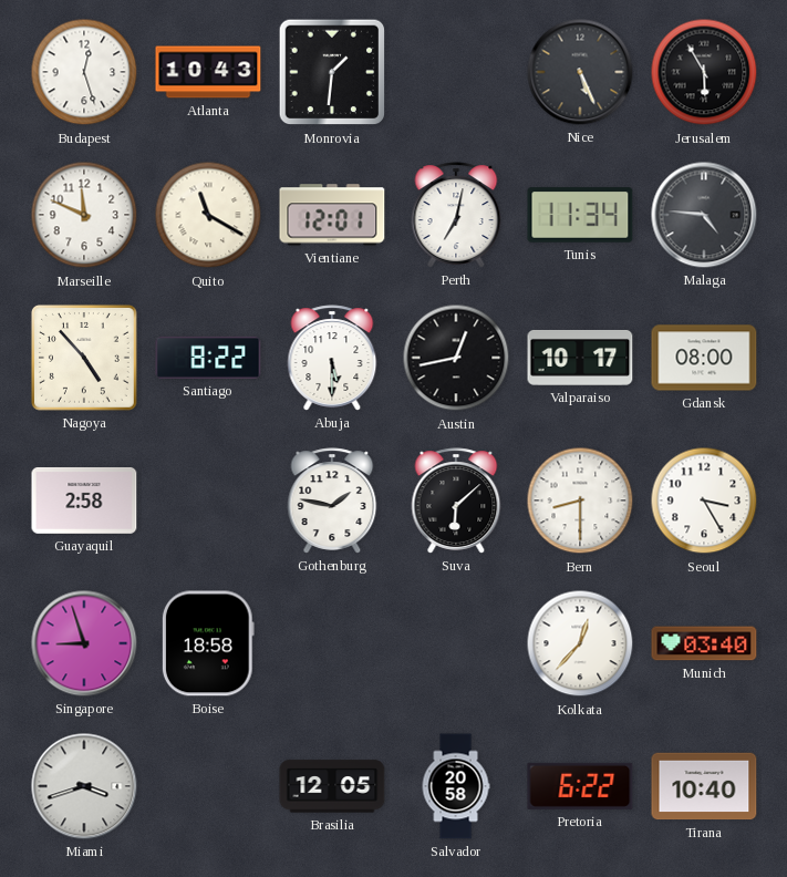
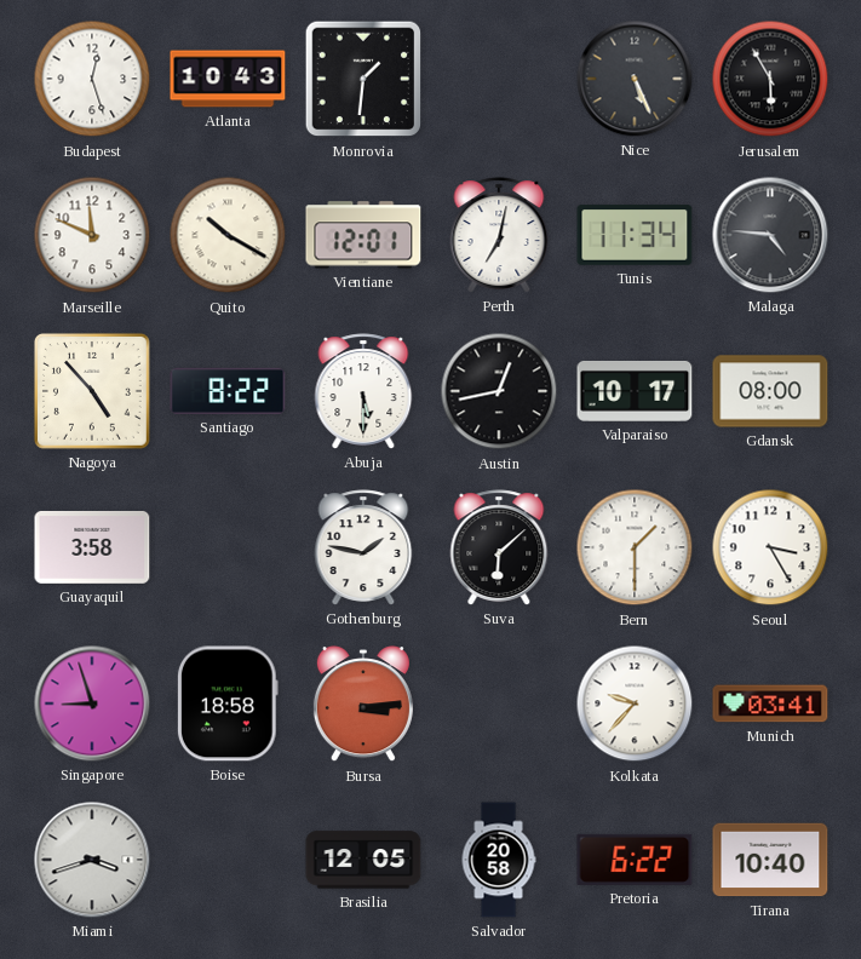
Quito: 11:20 -> 10:20
Guayaquil: 2:58 -> 3:58
Bern: 8:30 -> 1:30
Bursa: none -> 3:14
Kolkata: 12:37 -> 9:37
Munich: 03:40 -> 03:41
